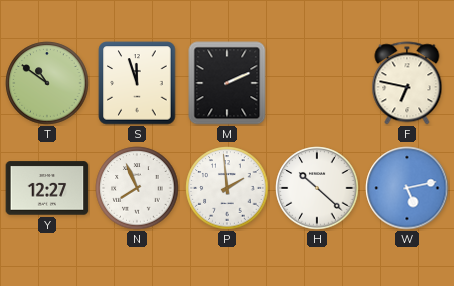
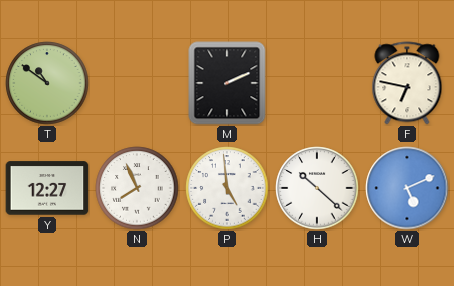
S: 11:57 -> none
P: 1:59 -> 4:59
W: 5:13 -> 5:11
